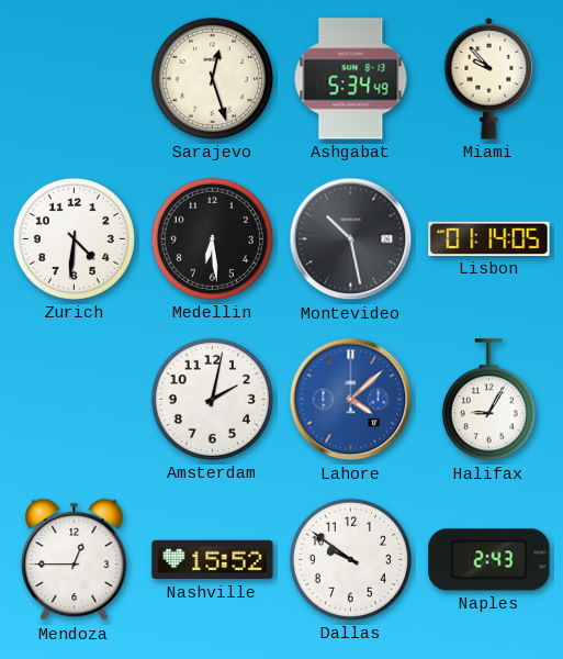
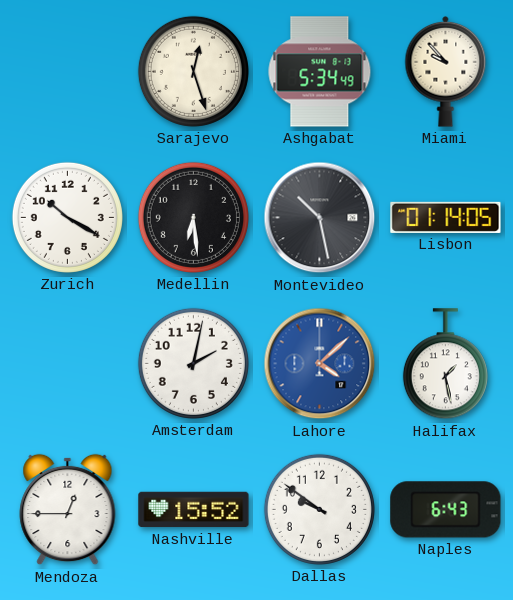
Zurich: 4:31 -> 10:20
Halifax: 9:05 -> 1:28
Naples: 2:43 -> 6:43
